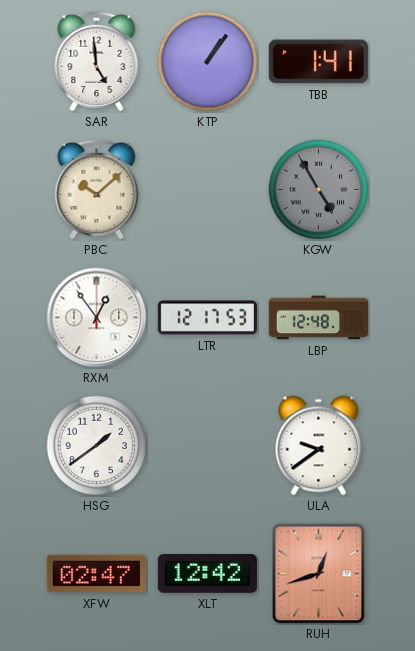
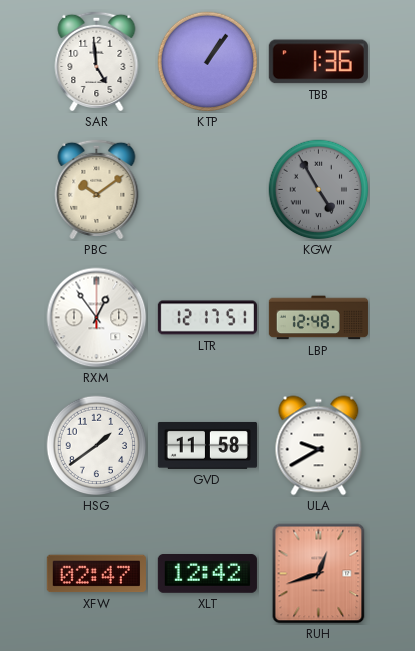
TBB: 1:41 -> 1:36
PBC: 10:08 -> 10:09
LTR: 12:17:53 -> 12:17:51
GVD: none -> 11:58
ULA: 9:39 -> 9:40
